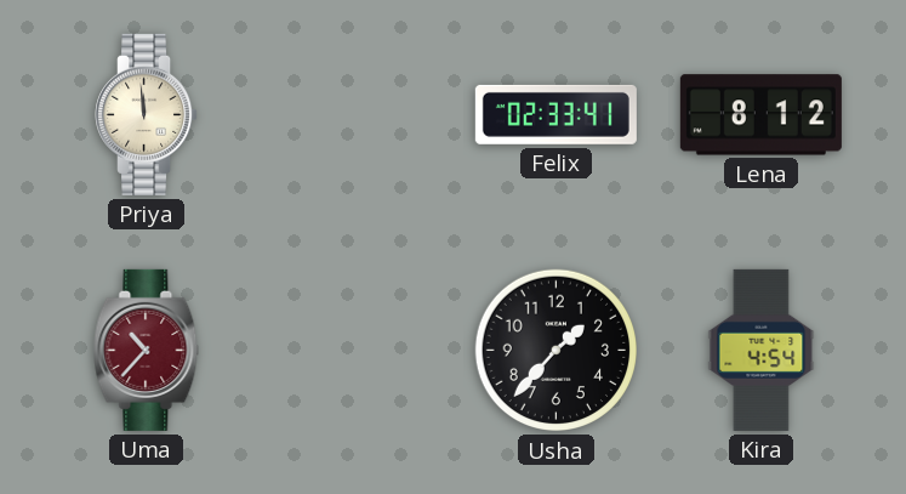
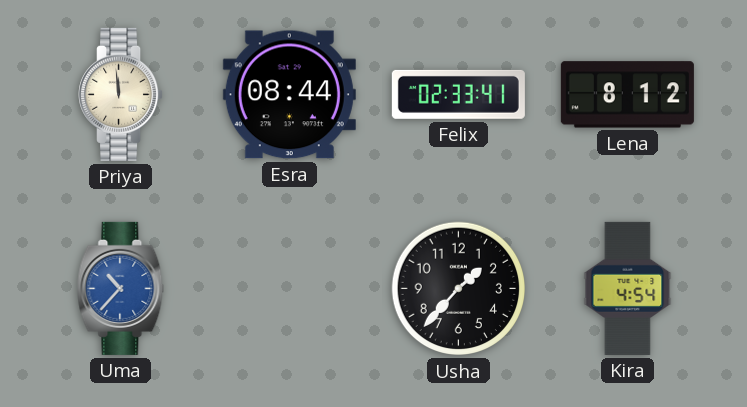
Esra: none -> 08:44
Uma dial: burgundy -> blue
